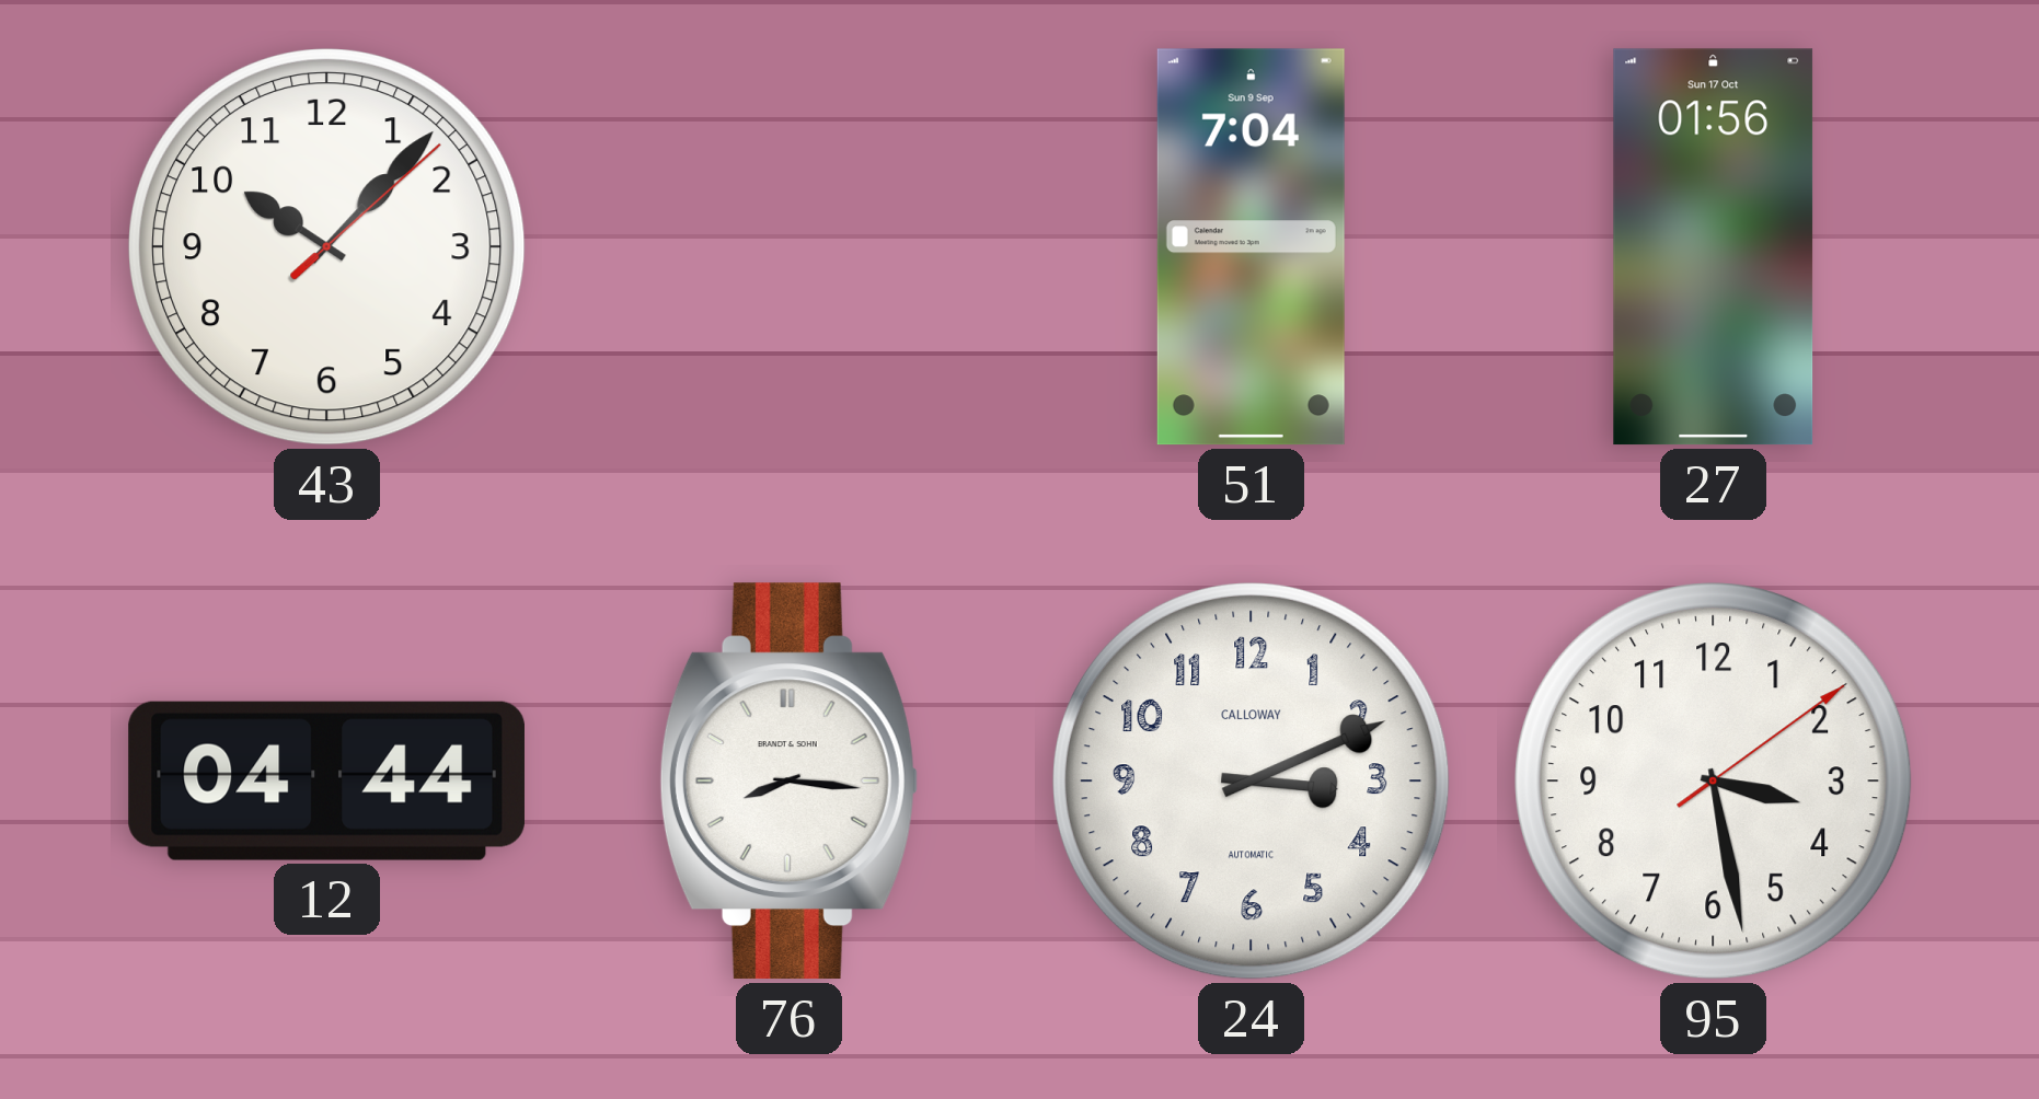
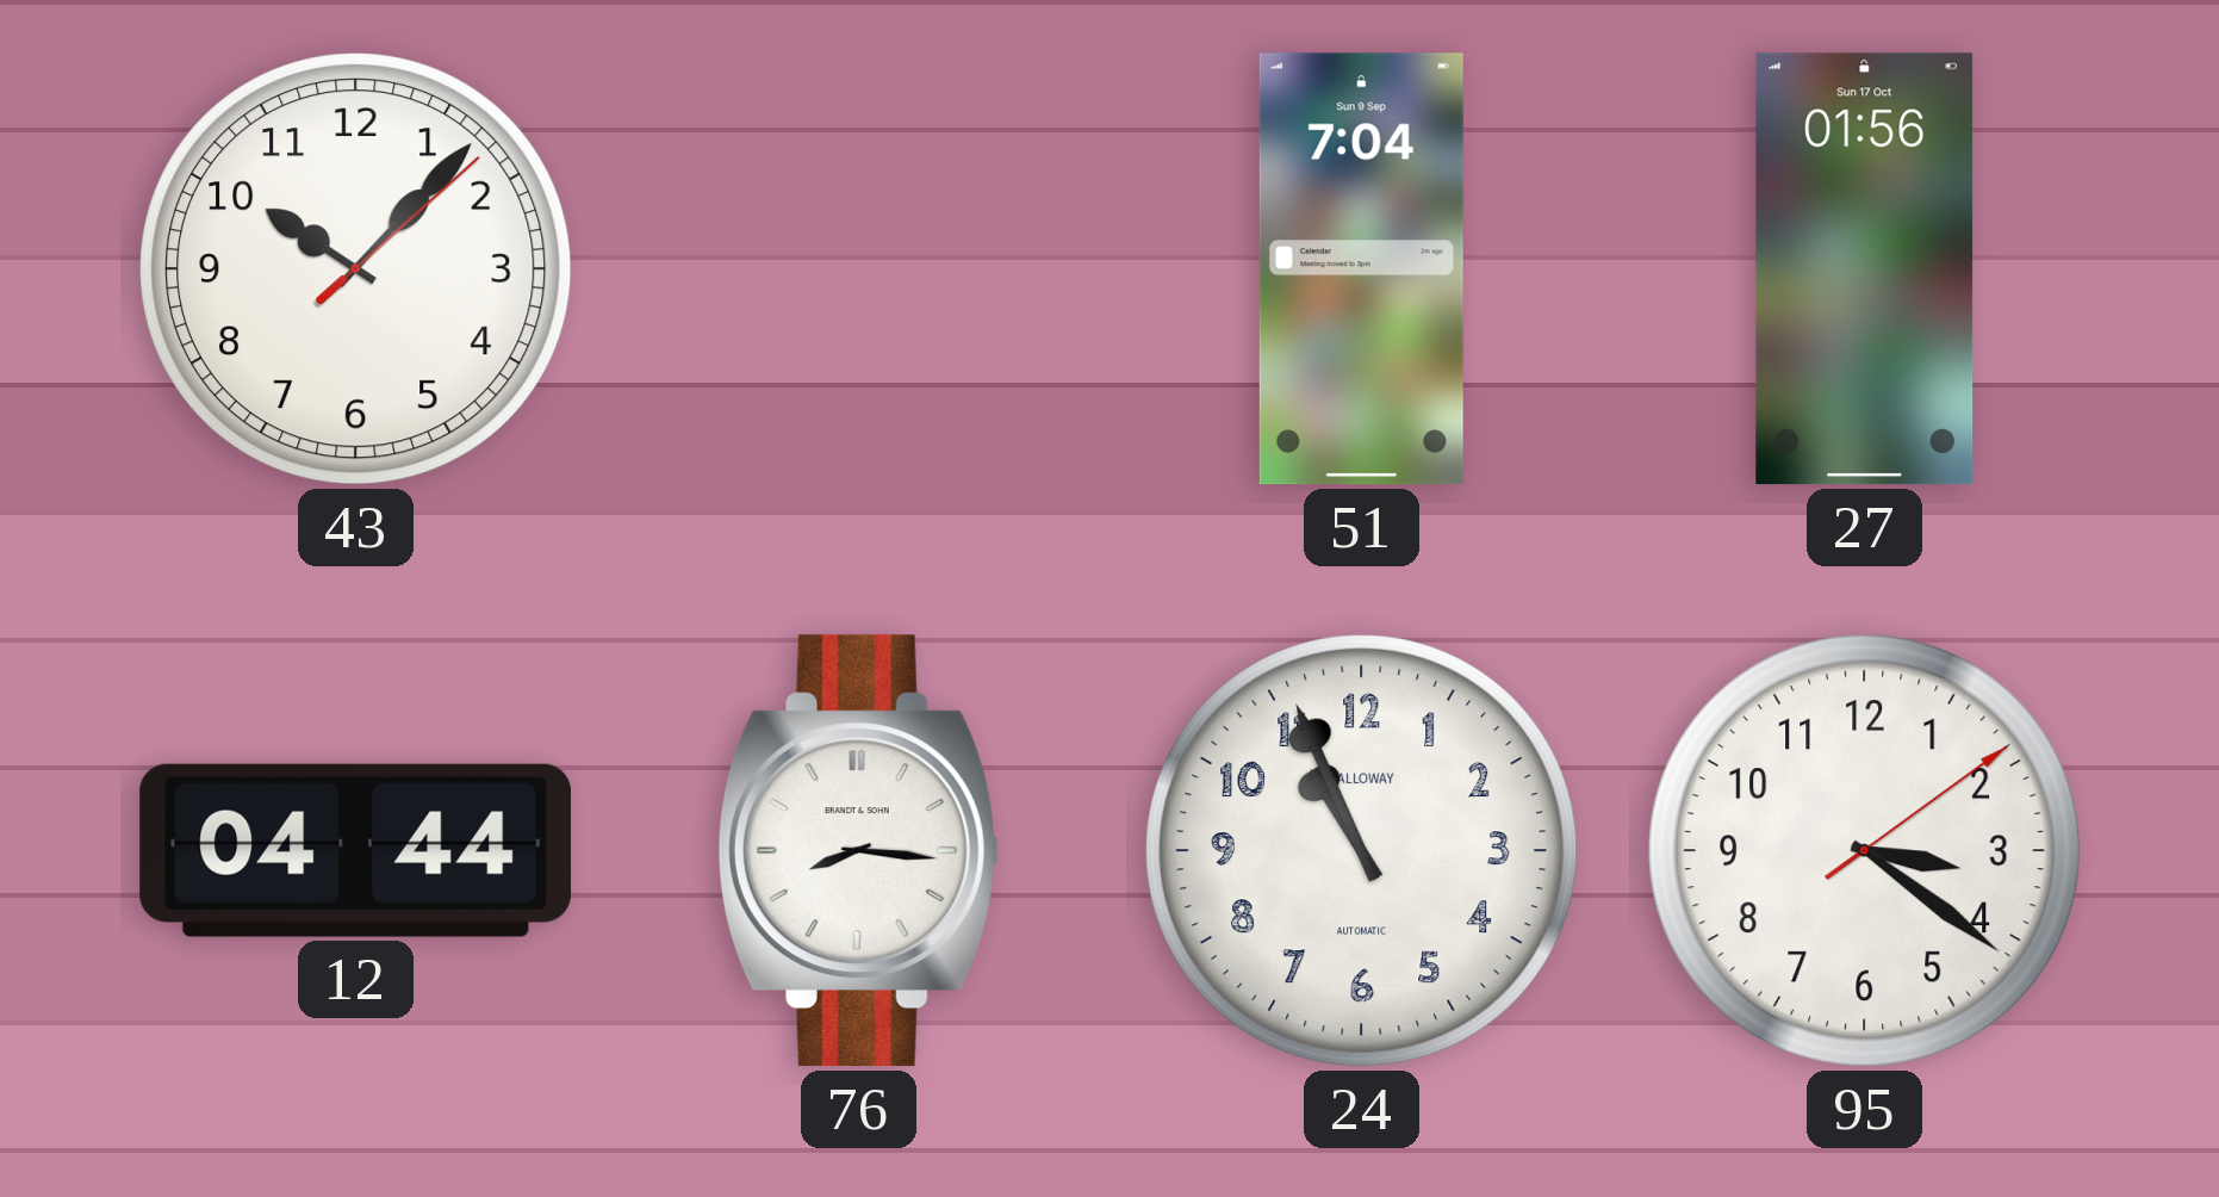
24: 3:11 -> 10:56
95: 3:28 -> 3:21
